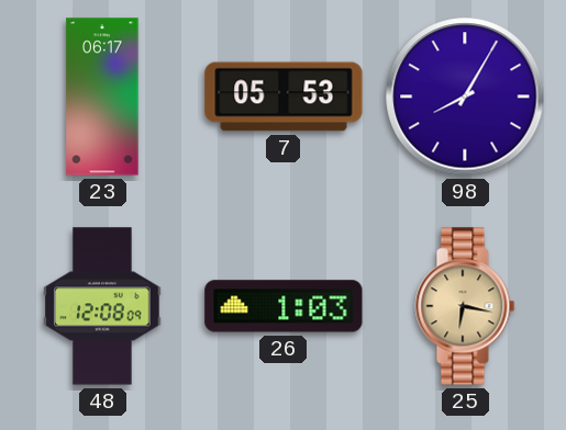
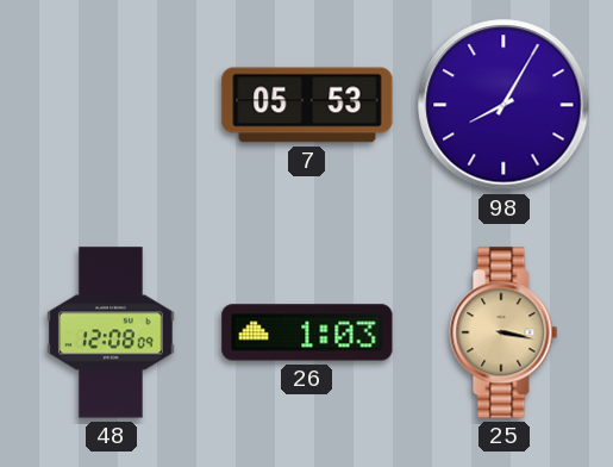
23: 06:17 -> none
25: 6:17 -> 3:17
